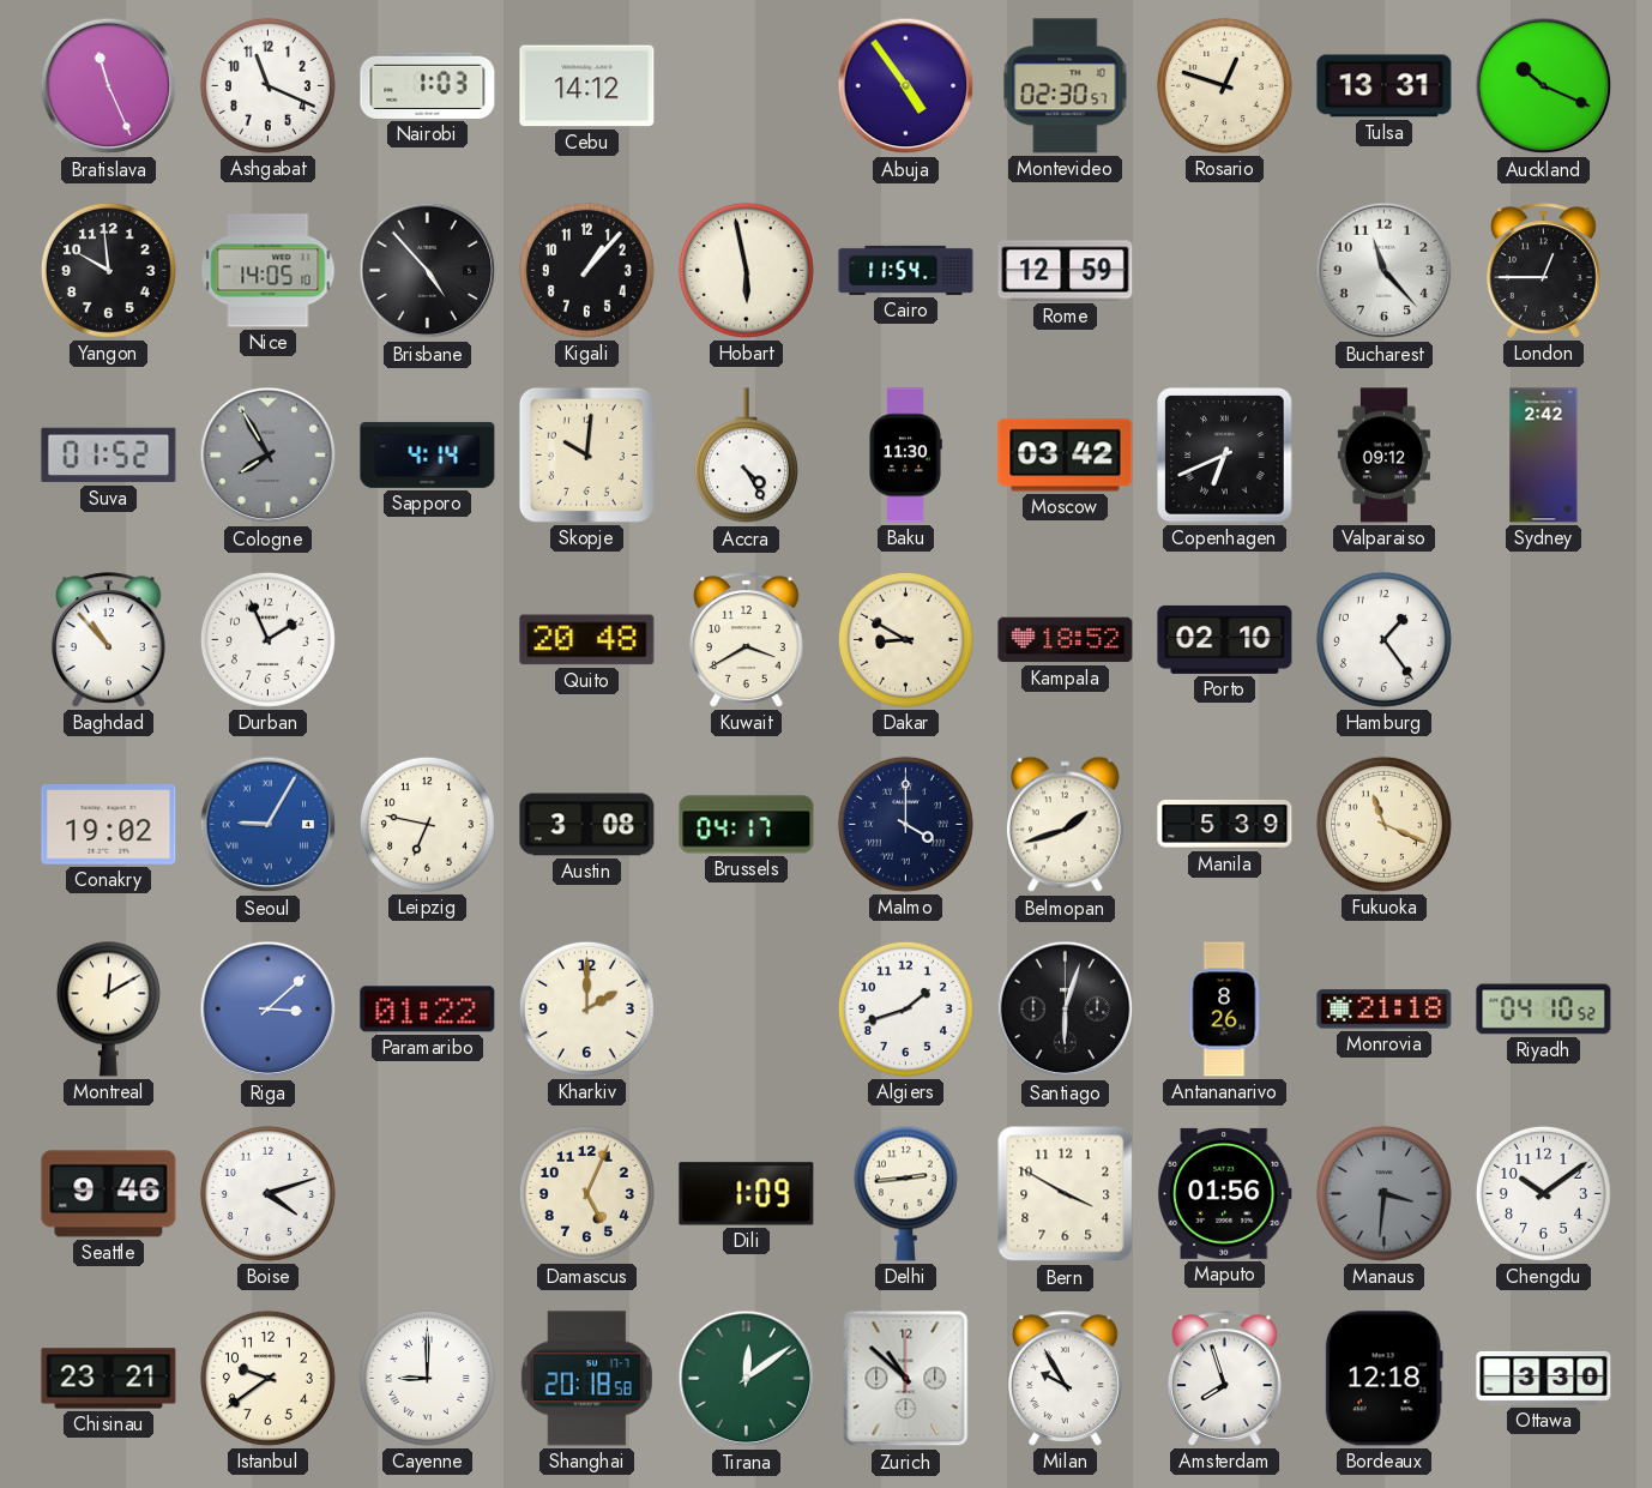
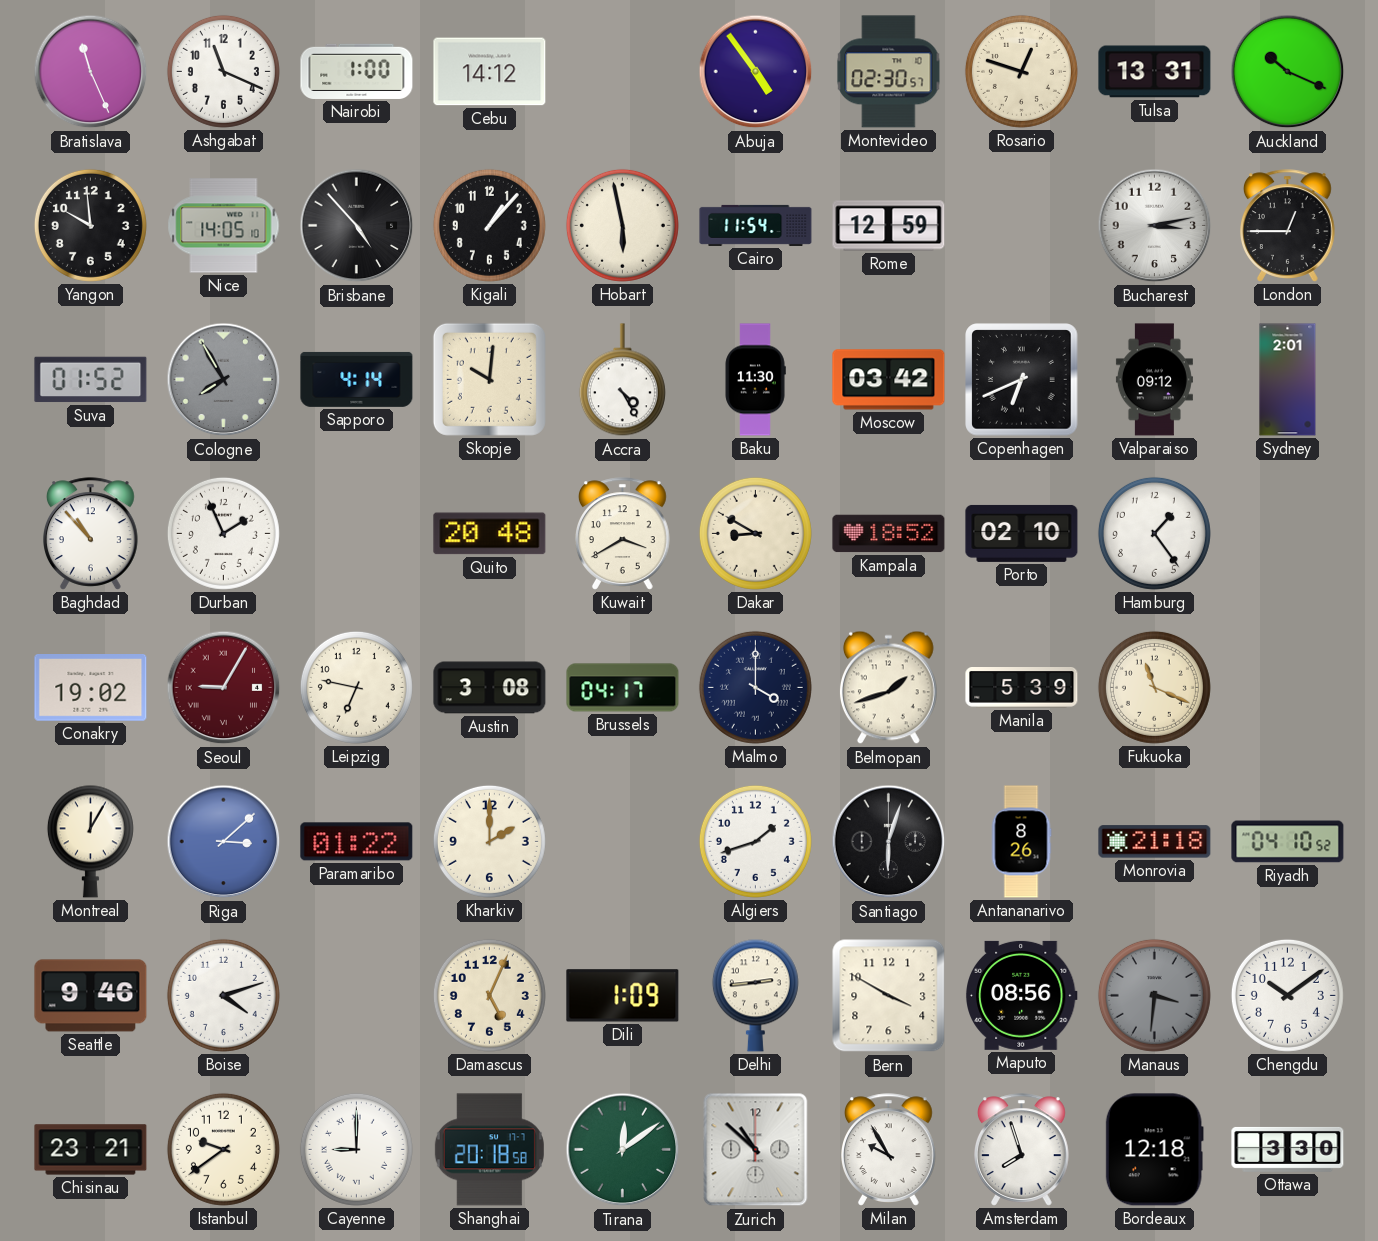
Nairobi: 1:03 -> 1:00
Bucharest: 11:23 -> 3:13
Sydney: 2:42 -> 2:01
Seoul dial: blue -> burgundy
Montreal: 12:10 -> 12:05
Maputo: 01:56 -> 08:56
